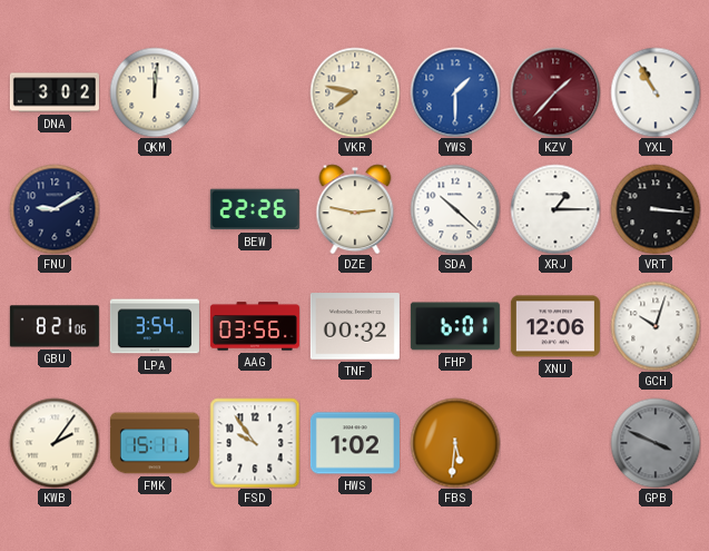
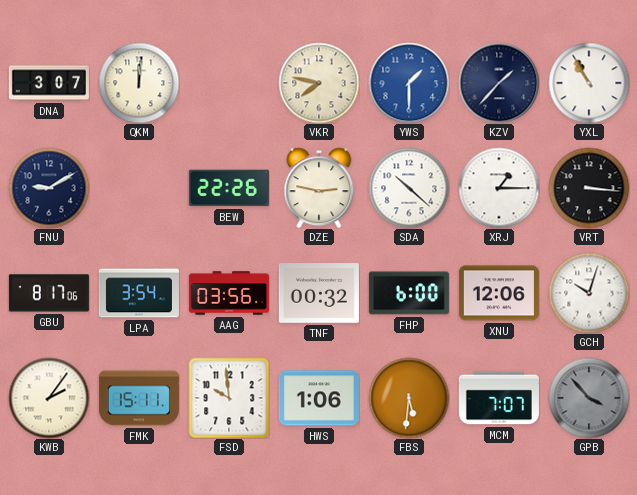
DNA: 3:02 -> 3:07
KZV dial: burgundy -> navy
GBU: 8:21 -> 8:17
FHP: 6:01 -> 6:00
FSD: 9:54 -> 9:59
HWS: 1:02 -> 1:06
MCM: none -> 7:07
GPB: 3:49 -> 3:53
